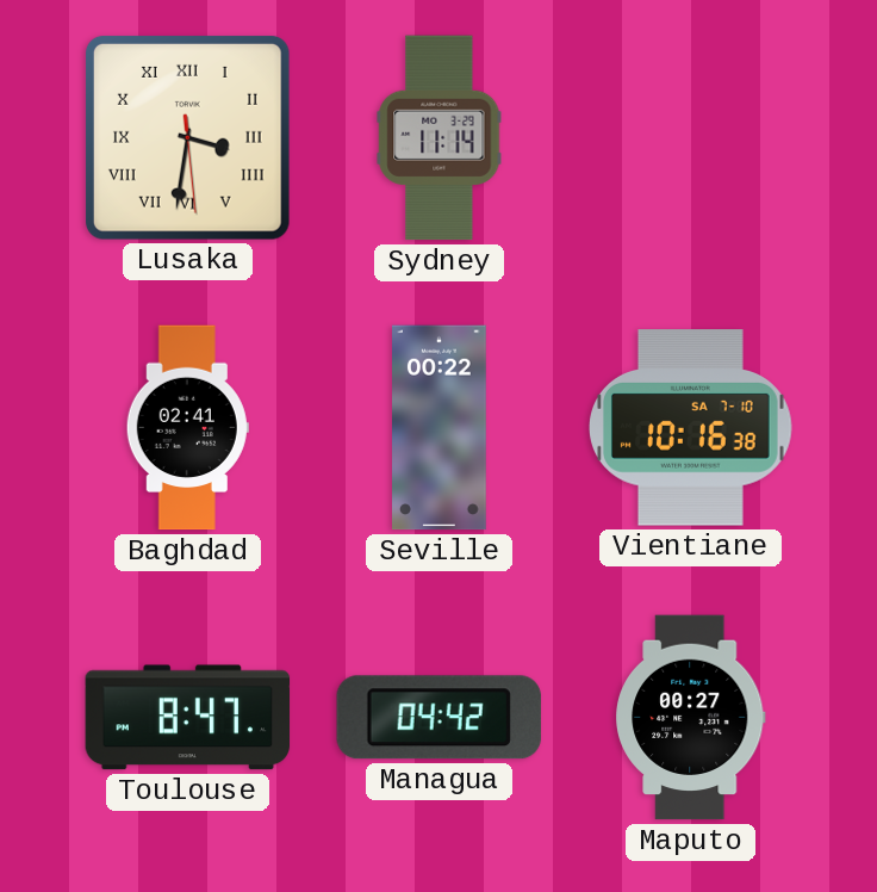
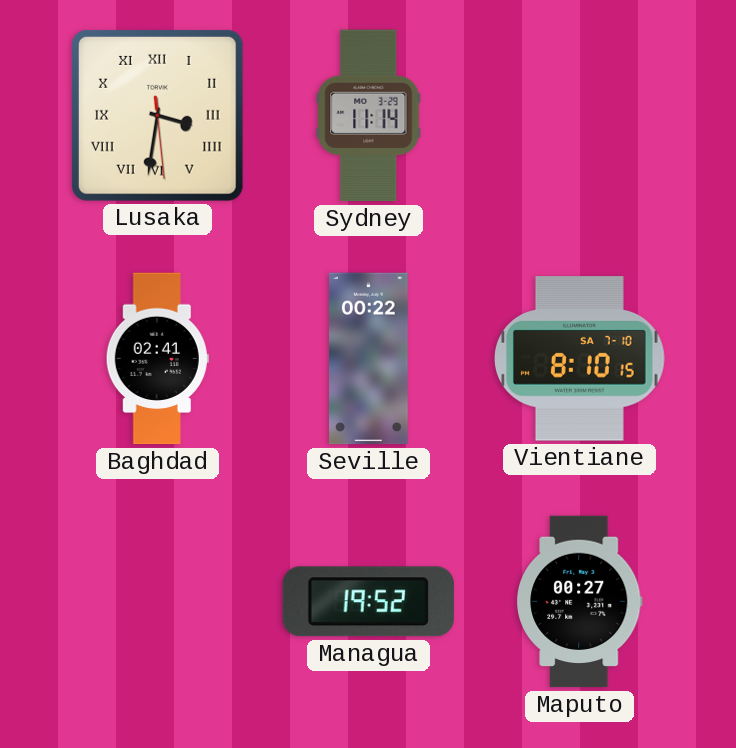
Vientiane: 10:16 -> 8:10
Toulouse: 8:47 -> none
Managua: 04:42 -> 19:52
